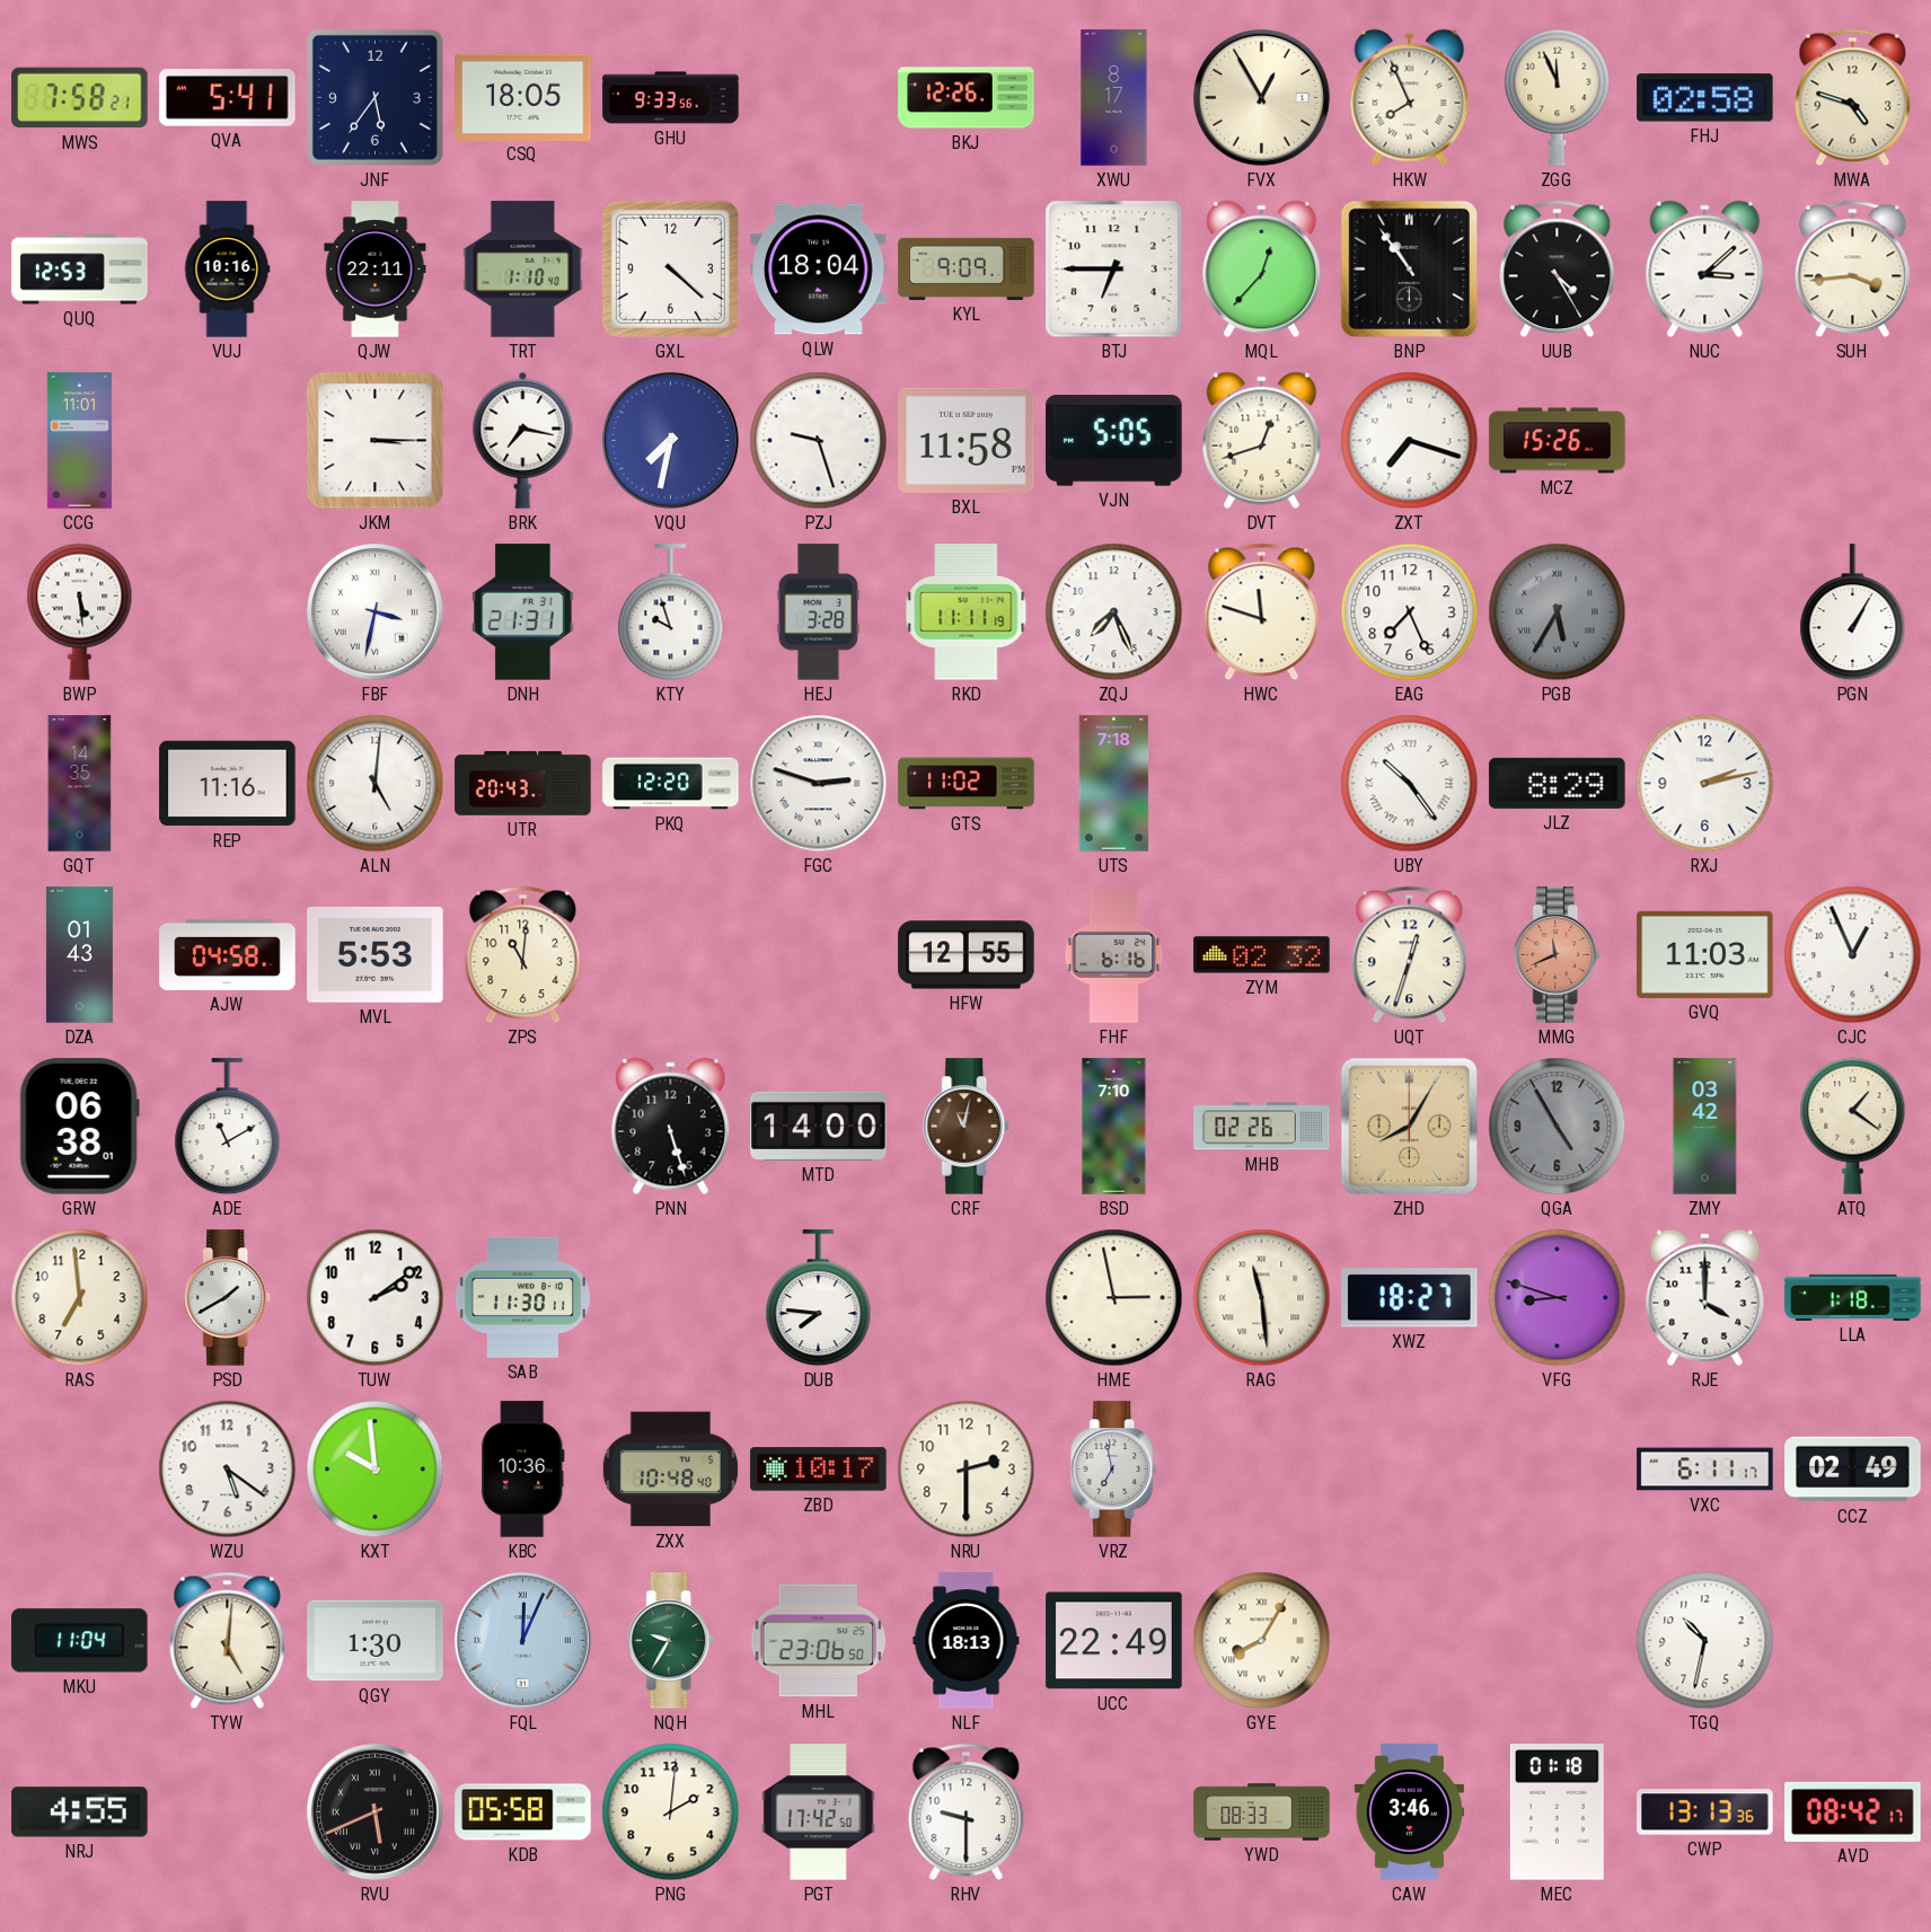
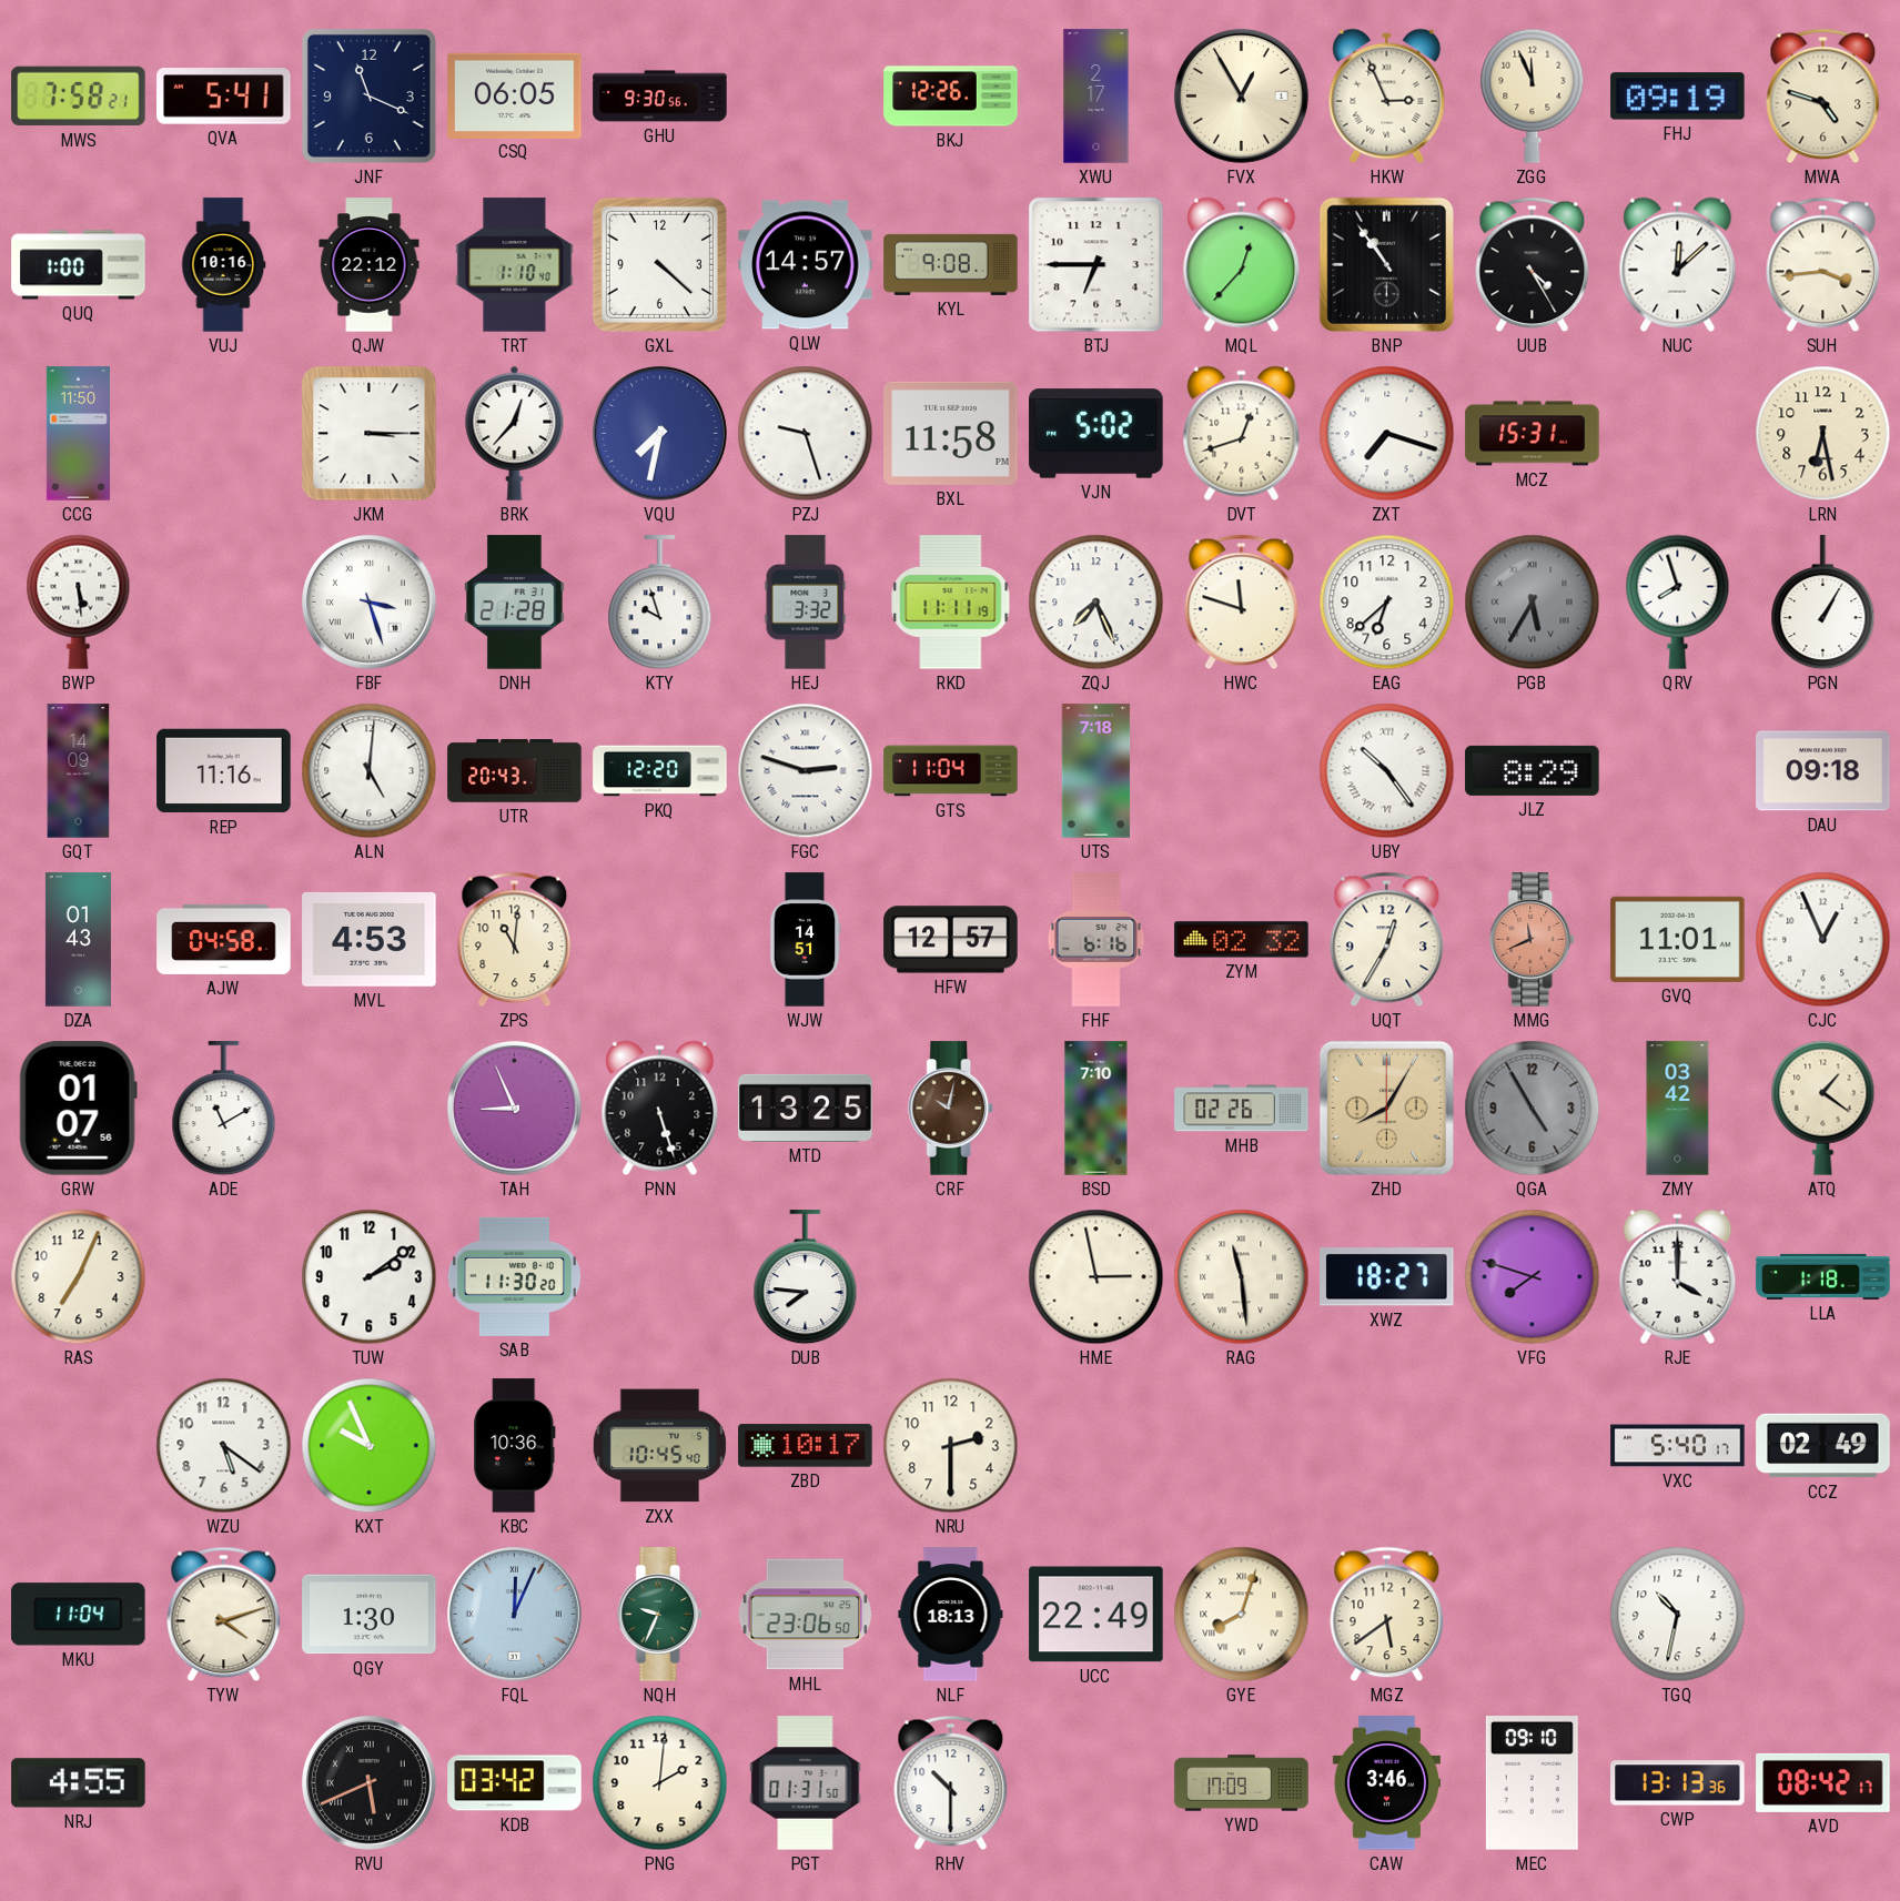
JNF: 5:36 -> 11:19
CSQ: 18:05 -> 06:05
GHU: 9:33 -> 9:30
XWU: 8:17 -> 2:17
HKW: 7:56 -> 2:56
FHJ: 02:58 -> 09:19
QUQ: 12:53 -> 1:00
QJW: 22:11 -> 22:12
QLW: 18:04 -> 14:57
KYL: 9:09 -> 9:08
NUC: 3:08 -> 12:08
CCG: 11:01 -> 11:50
BRK: 7:17 -> 12:37
VJN: 5:05 -> 5:02
MCZ: 15:26 -> 15:31
LRN: none -> 6:28
FBF: 3:32 -> 3:27
DNH: 21:31 -> 21:28
HEJ: 3:28 -> 3:32
EAG: 7:26 -> 6:38
QRV: none -> 7:57
GQT: 14:35 -> 14:09
GTS: 11:02 -> 11:04
RXJ: 2:13 -> none
DAU: none -> 09:18
MVL: 5:53 -> 4:53
WJW: none -> 14:51
HFW: 12:55 -> 12:57
UQT: 12:33 -> 12:35
GVQ: 11:03 -> 11:01
GRW: 06:38 -> 01:07
TAH: none -> 8:56
MTD: 14:00 -> 13:25
CRF: 11:02 -> 10:02
RAS: 6:59 -> 7:04
PSD: 1:40 -> none
SAB: 11:30:11 -> 11:30:20
VFG: 8:48 -> 7:48
KXT: 9:59 -> 9:56
ZXX: 10:48 -> 10:45
VRZ: 6:58 -> none
VXC: 6:11 -> 5:40
TYW: 5:01 -> 4:12
NQH: 9:35 -> 9:34
GYE: 8:05 -> 8:03
MGZ: none -> 5:39
KDB: 05:58 -> 03:42
PGT: 17:42 -> 01:31
RHV: 9:30 -> 10:30
YWD: 08:33 -> 17:09
MEC: 01:18 -> 09:10
